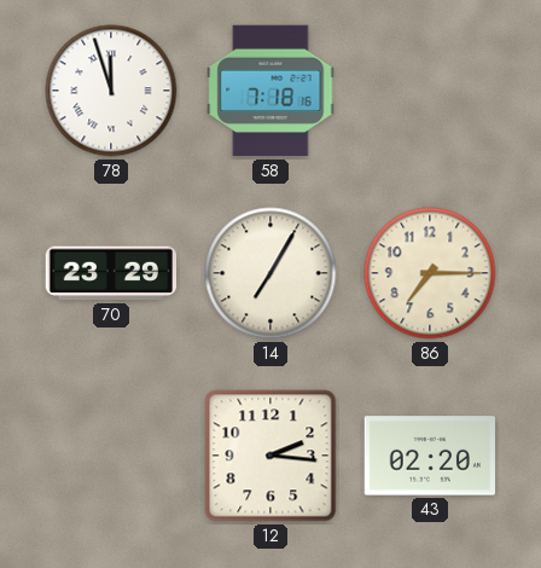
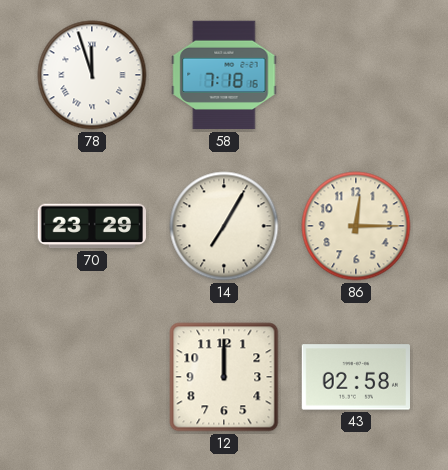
86: 7:15 -> 12:15
12: 2:16 -> 12:00
43: 02:20 -> 02:58
